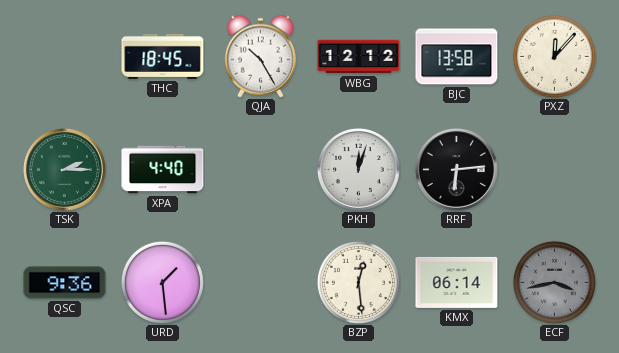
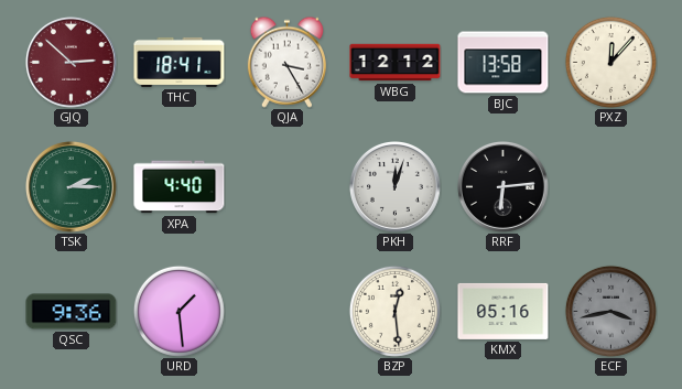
GJQ: none -> 2:52
THC: 18:45 -> 18:41
QJA: 10:25 -> 3:25
KMX: 06:14 -> 05:16
